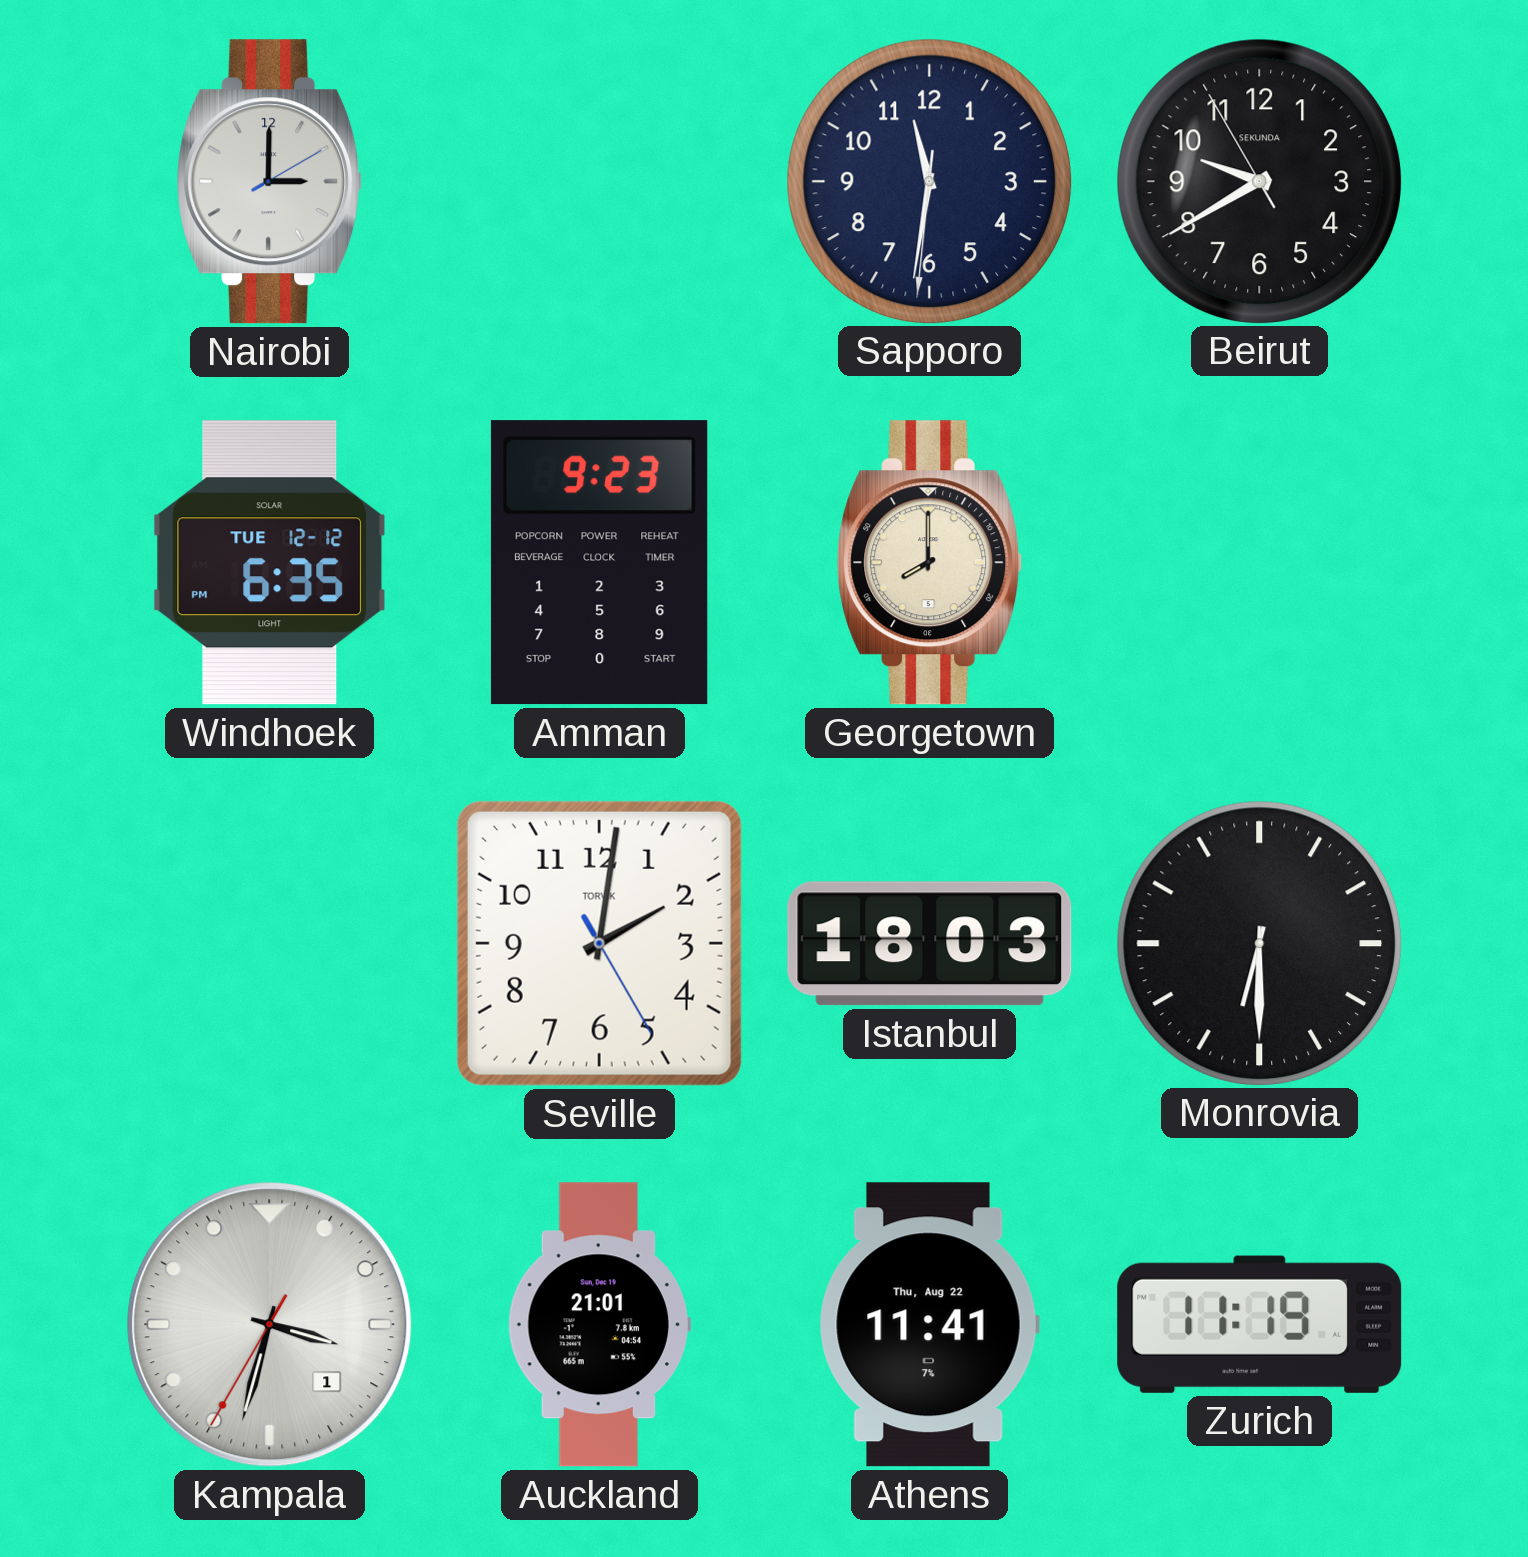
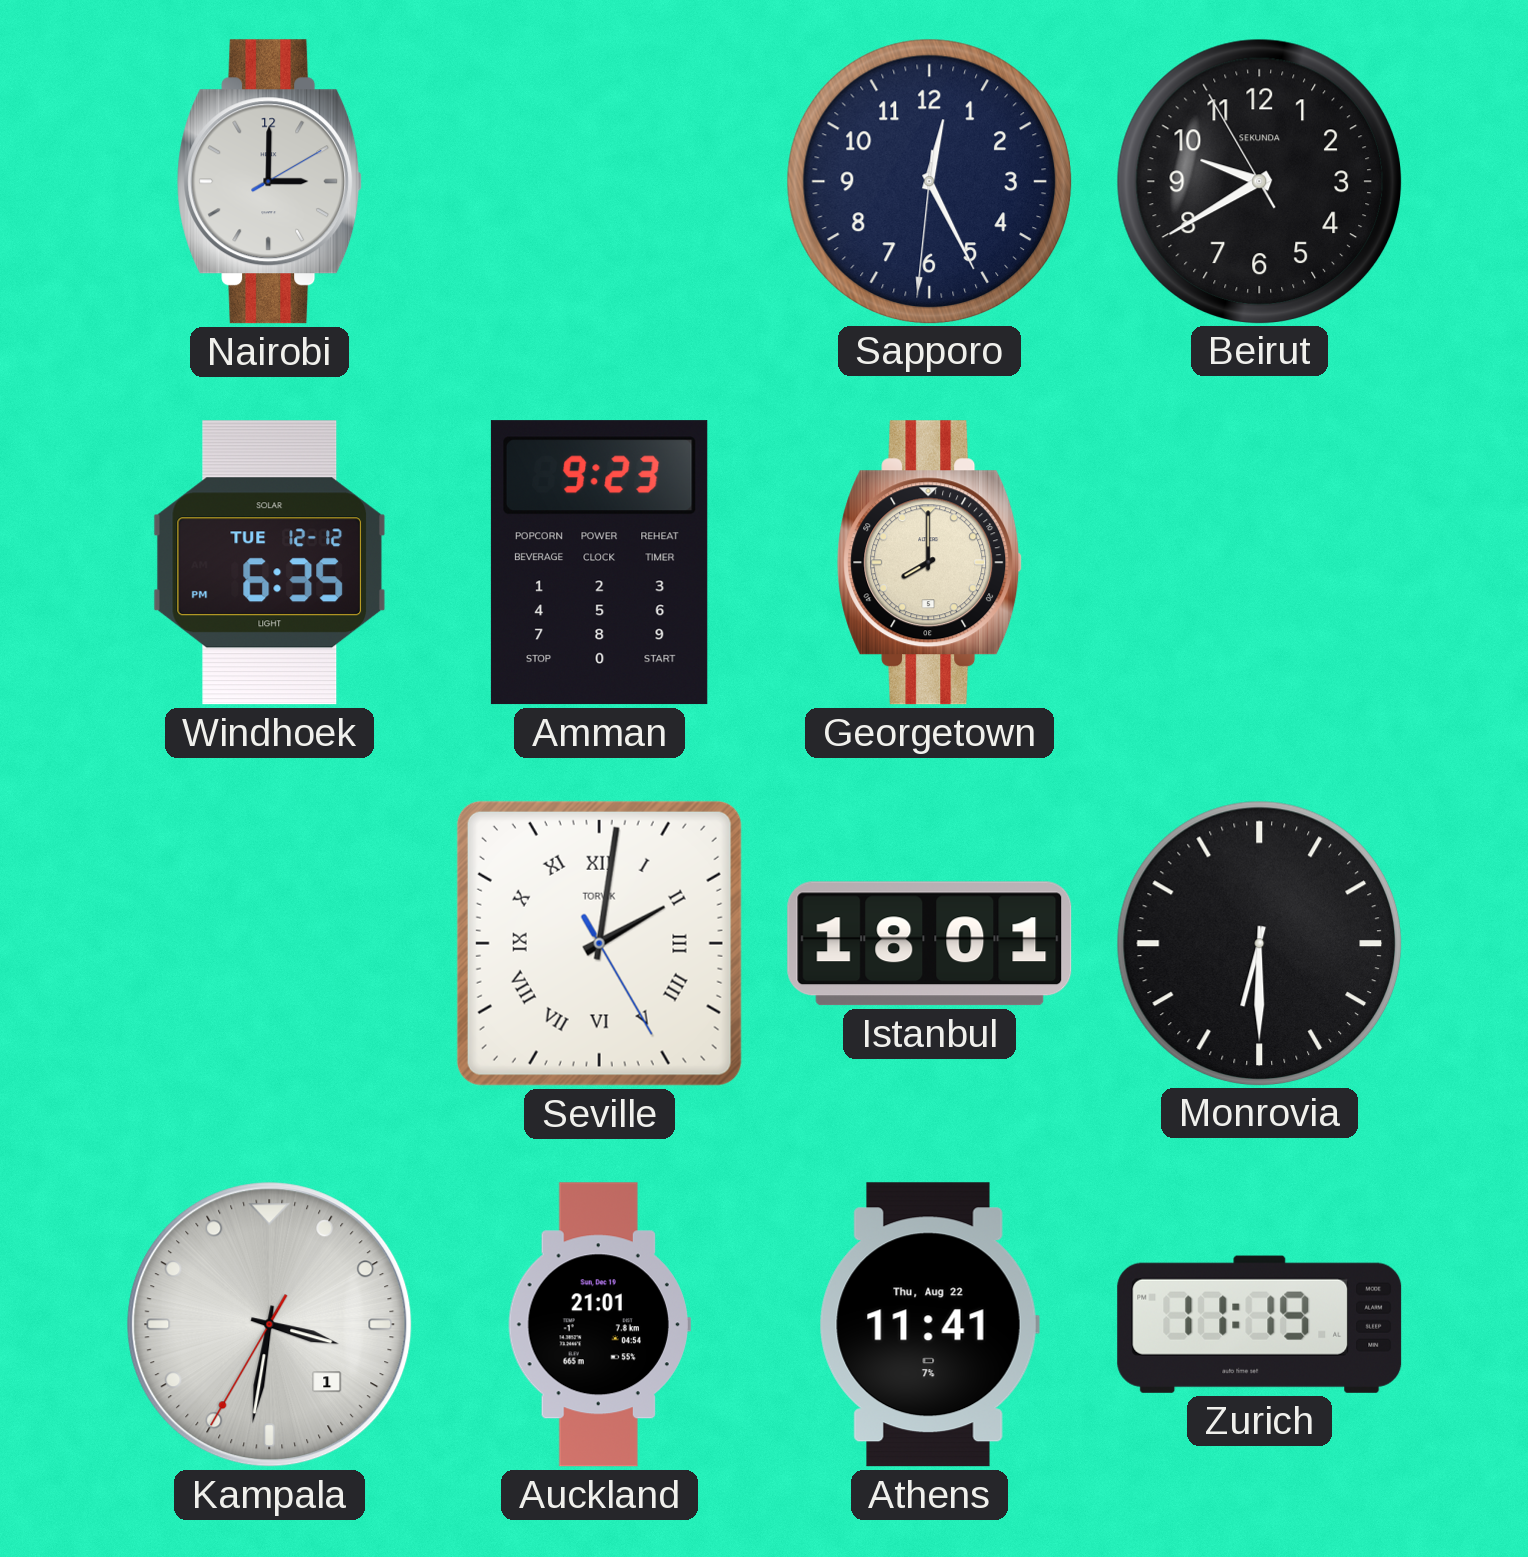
Sapporo: 11:31 -> 12:25
Seville numerals: Arabic -> Roman
Istanbul: 18:03 -> 18:01
Kampala: 3:32 -> 3:31
